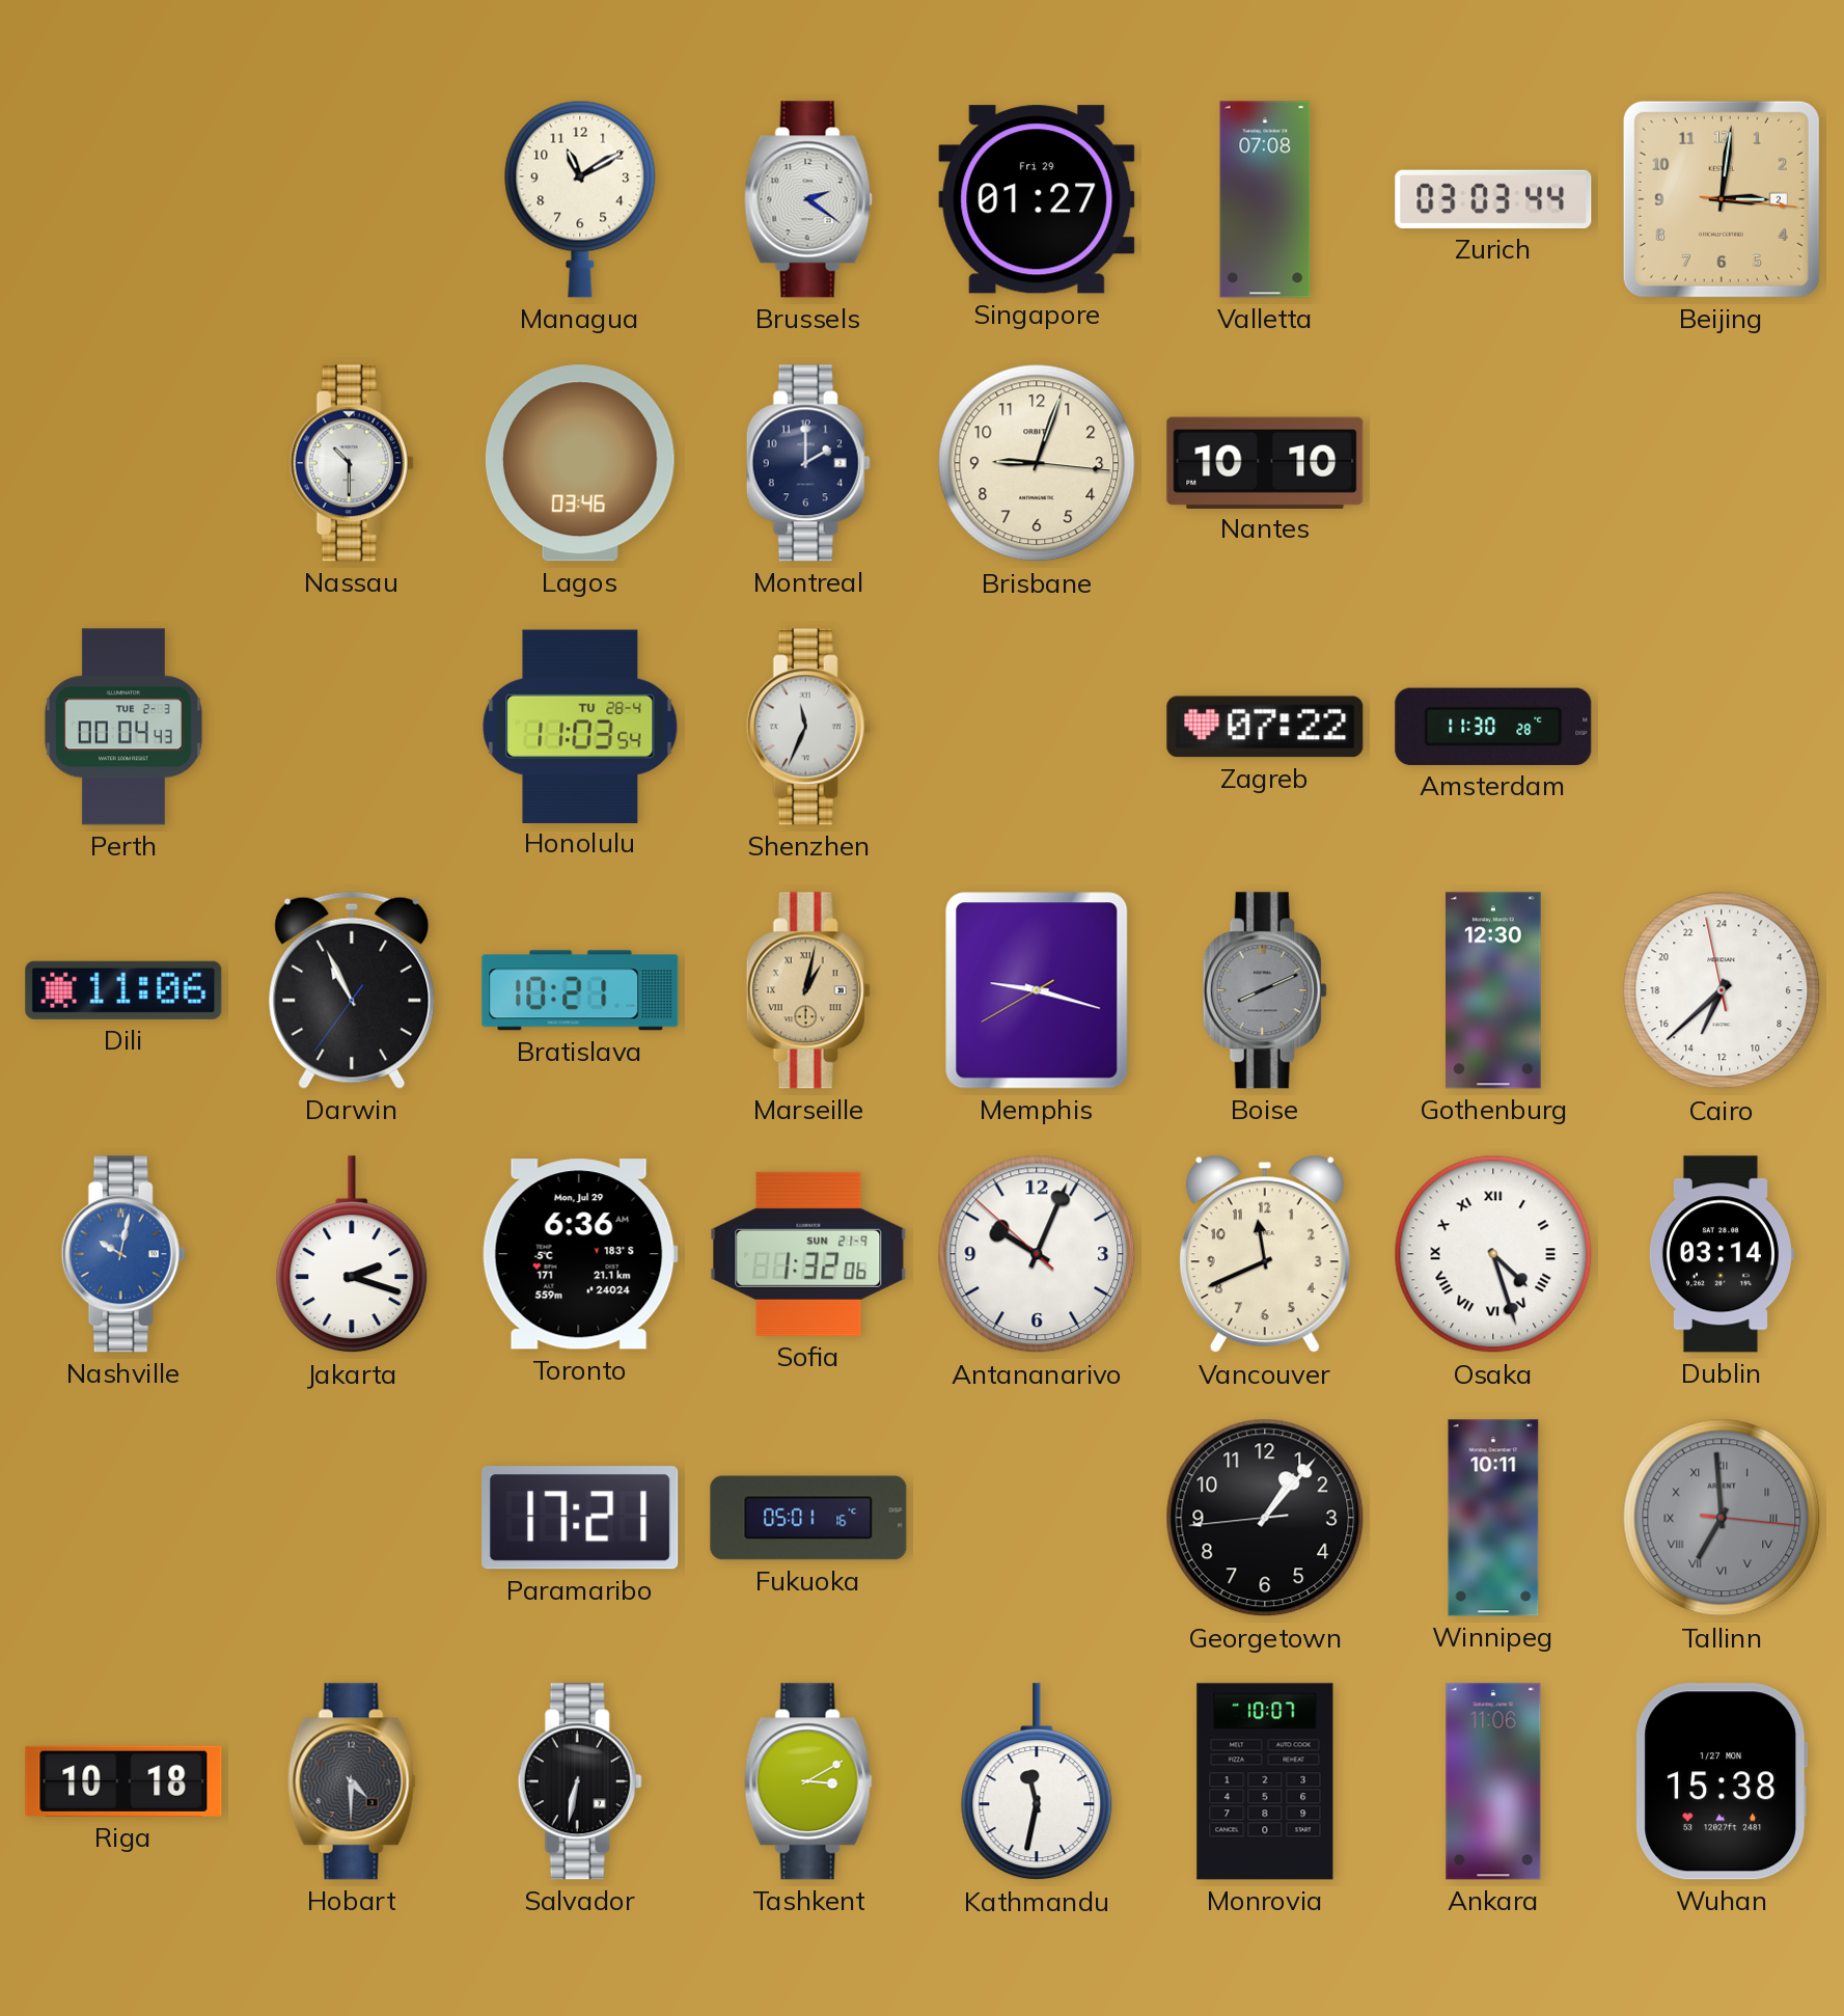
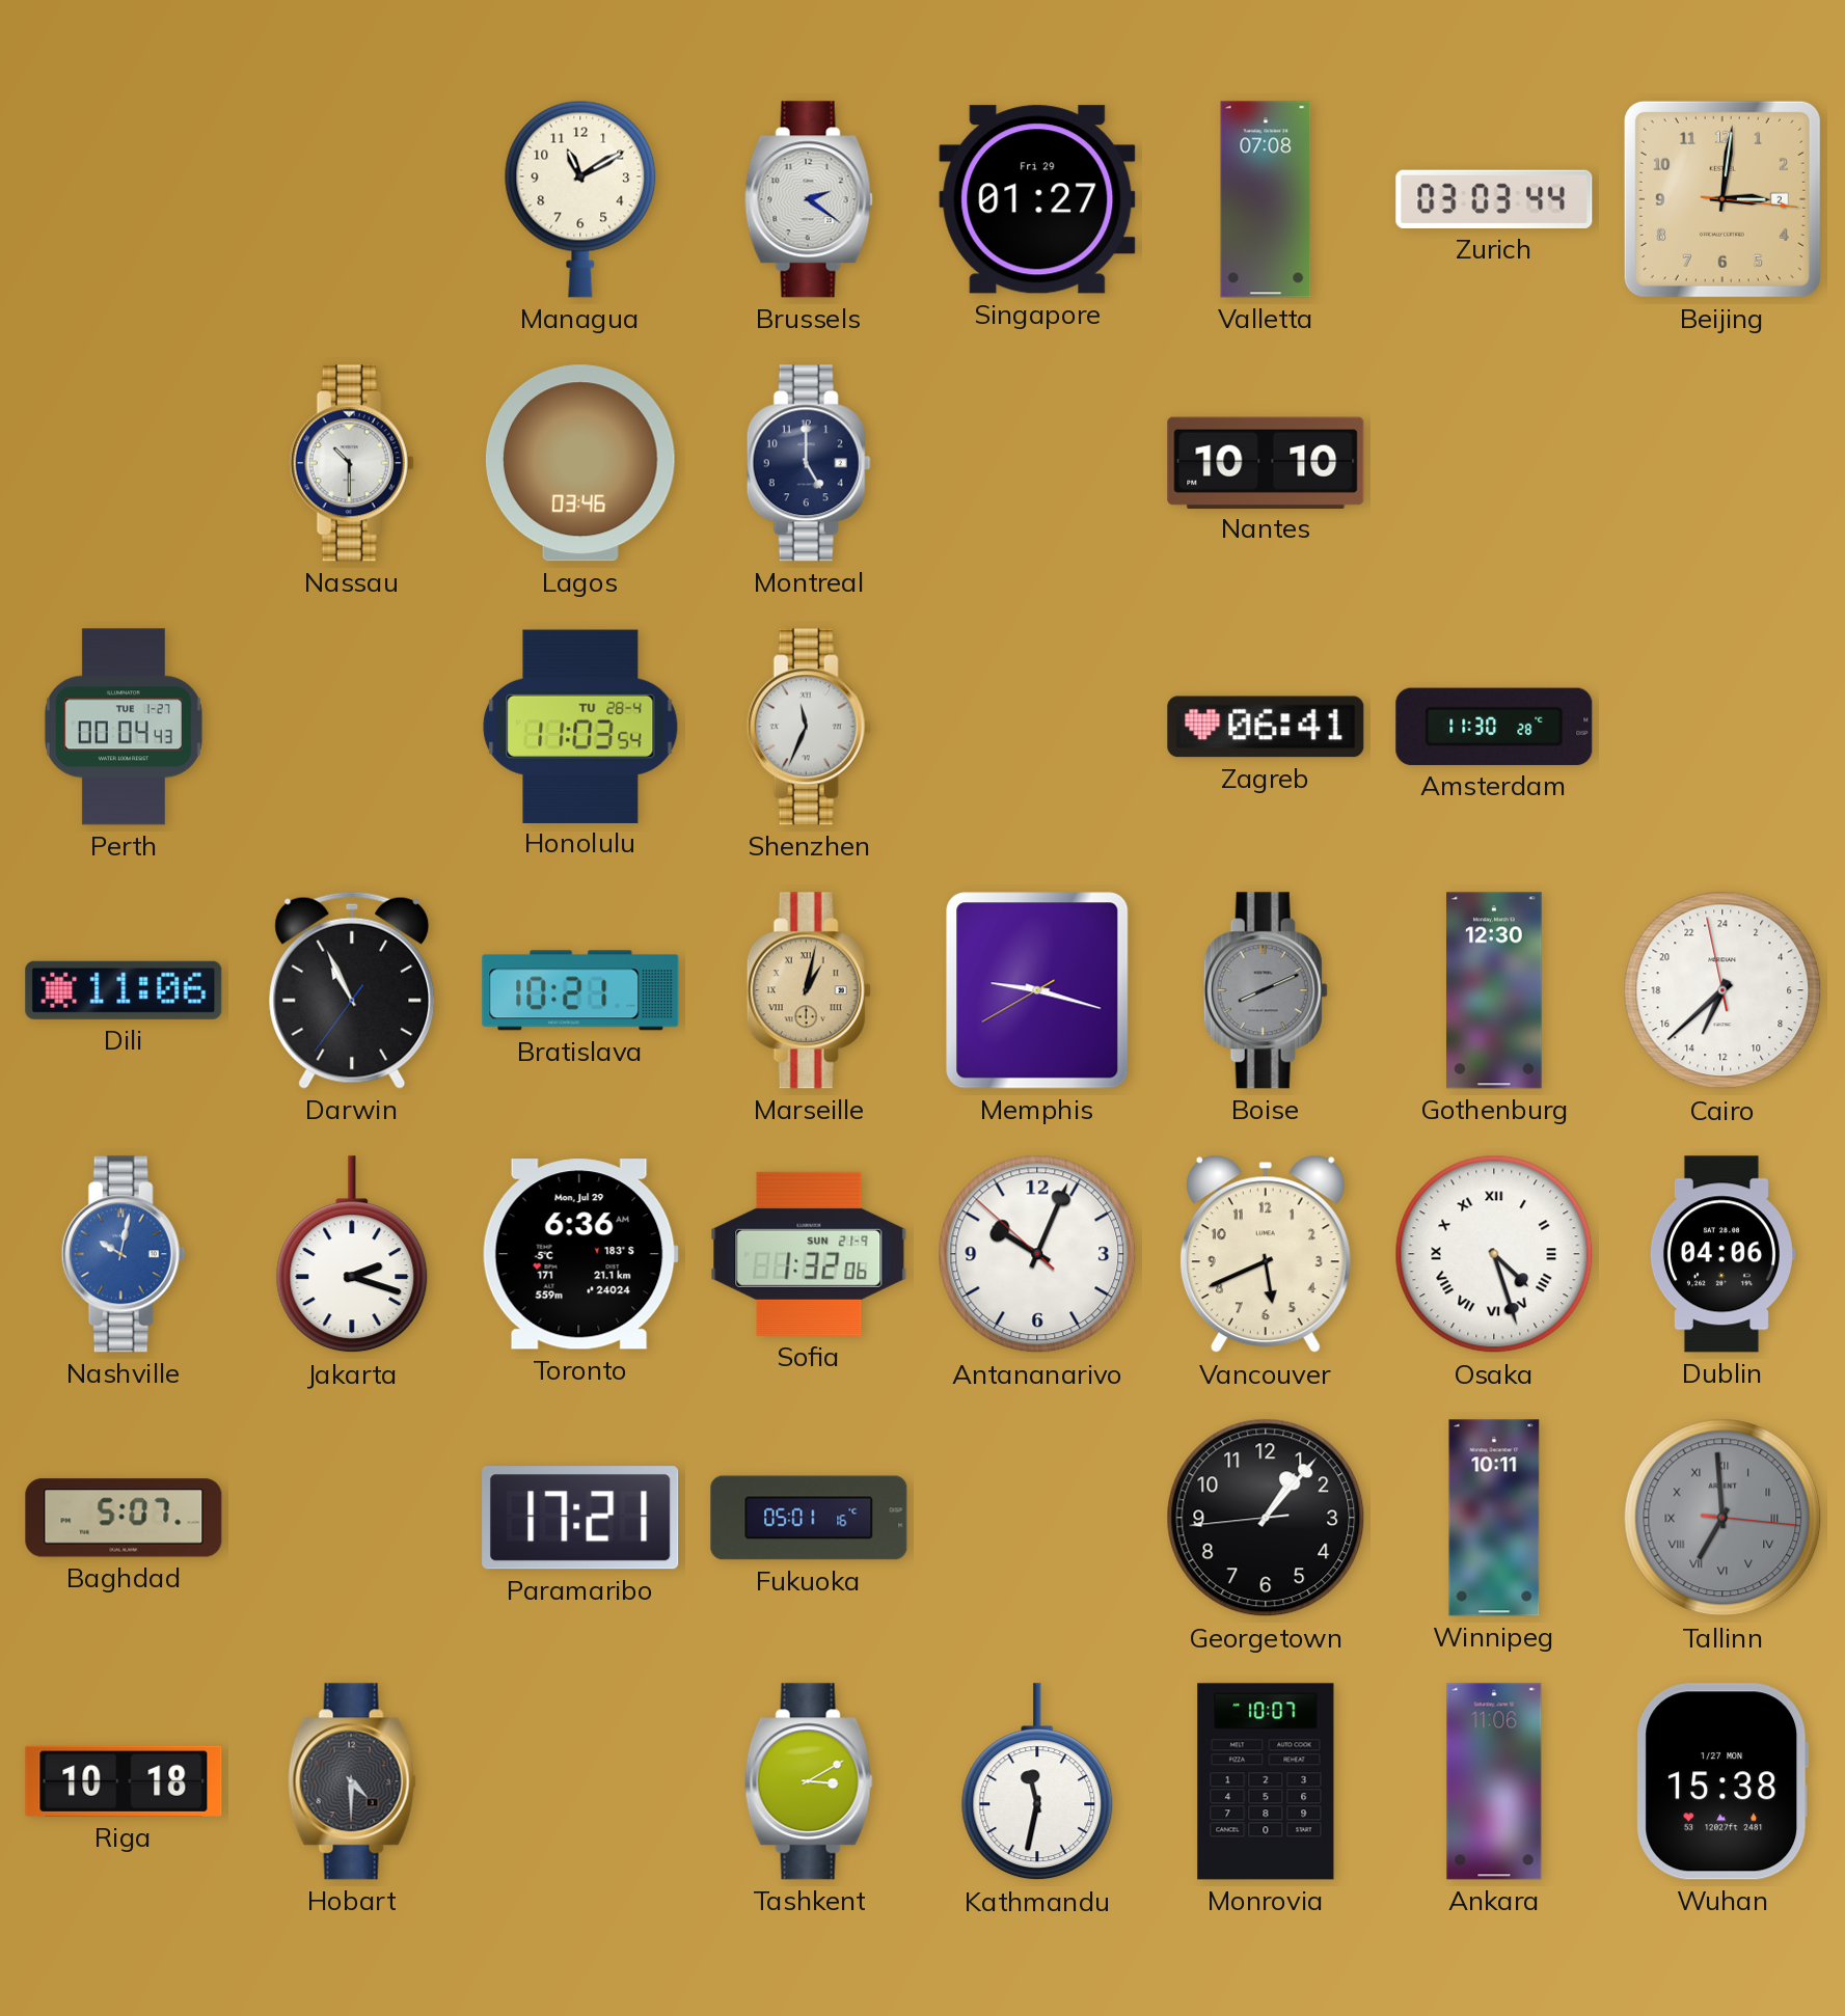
Montreal: 2:00 -> 5:00
Brisbane: 9:03 -> none
Perth date: TUE 2-3 -> TUE 1-27
Zagreb: 07:22 -> 06:41
Vancouver: 11:41 -> 5:41
Dublin: 03:14 -> 04:06
Baghdad: none -> 5:07
Salvador: 6:32 -> none
